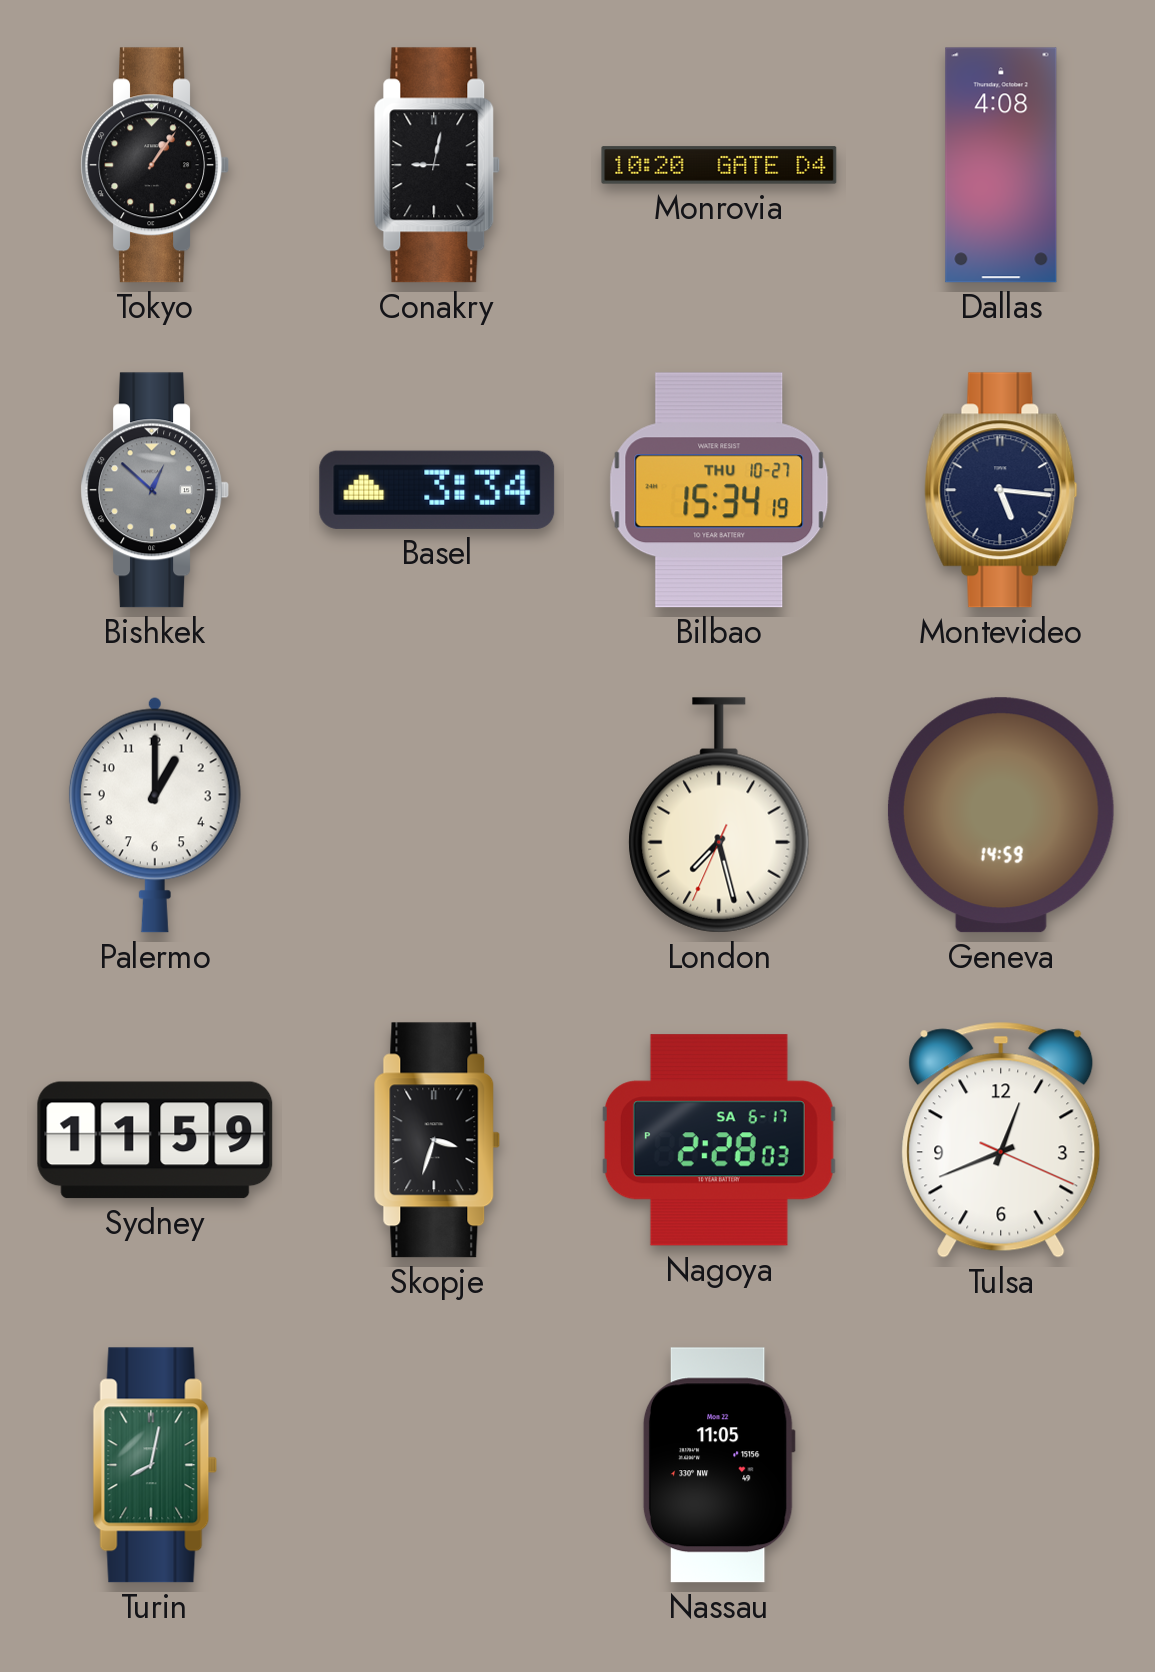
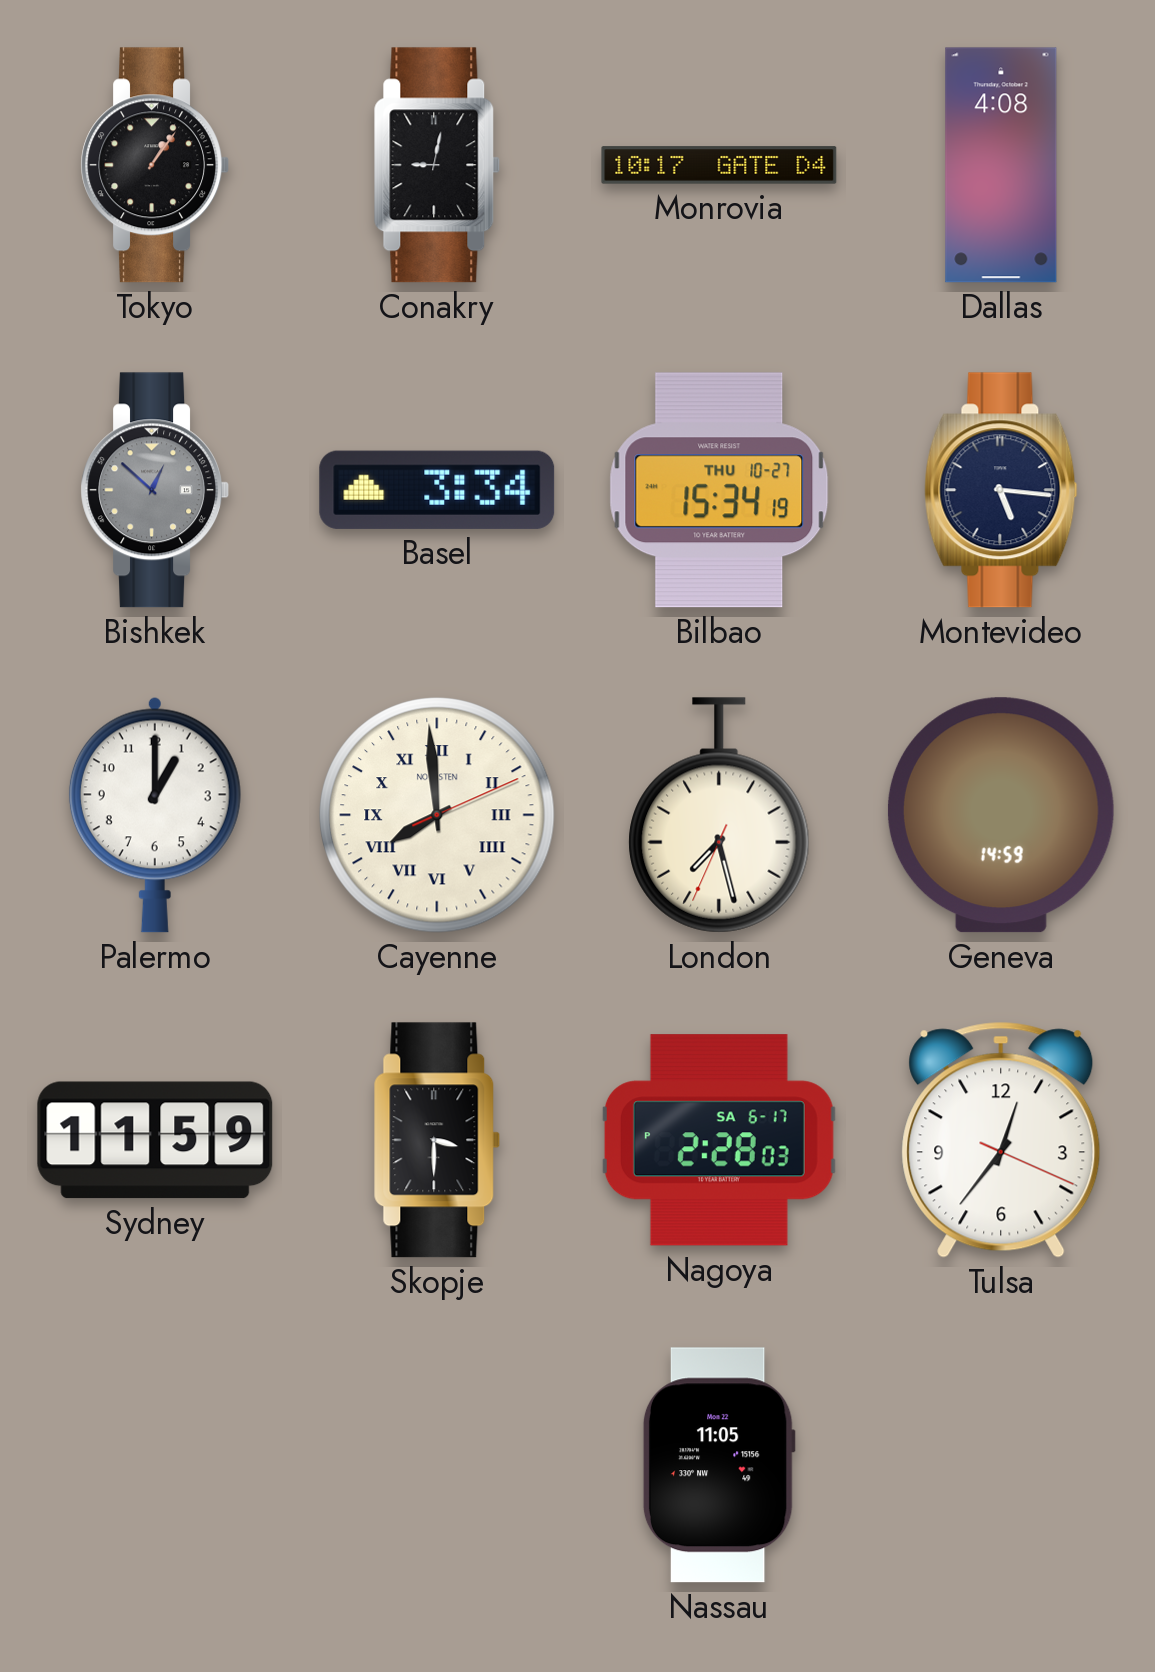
Monrovia: 10:20 -> 10:17
Cayenne: none -> 7:59
Skopje: 3:33 -> 3:30
Tulsa: 12:41 -> 12:36
Turin: 8:02 -> none
